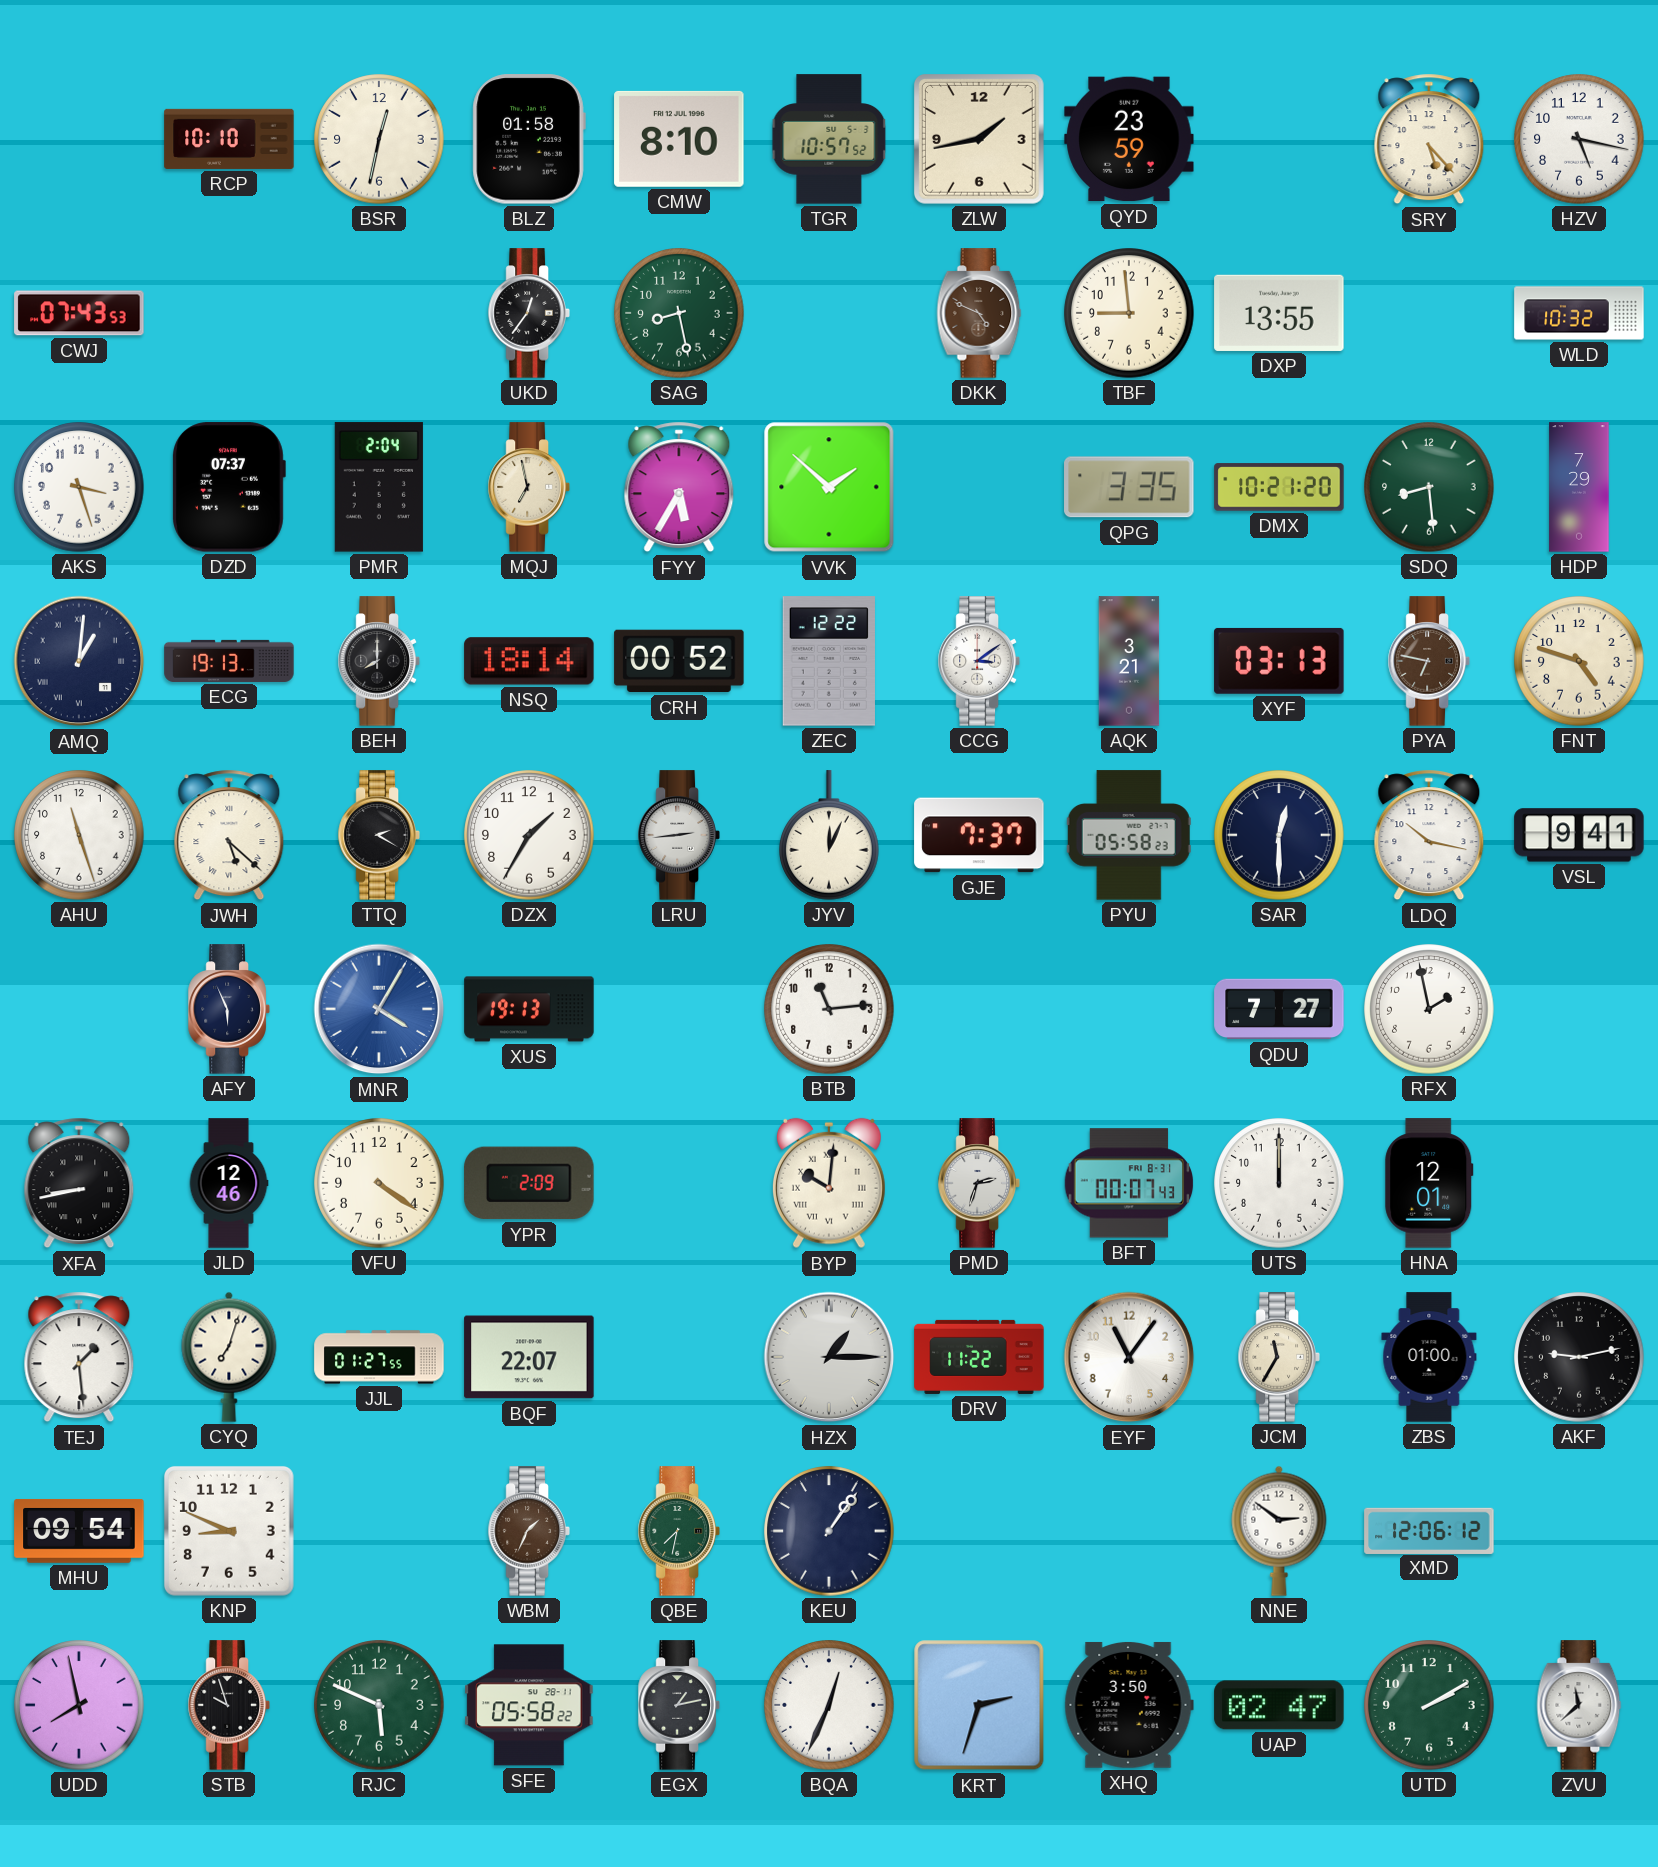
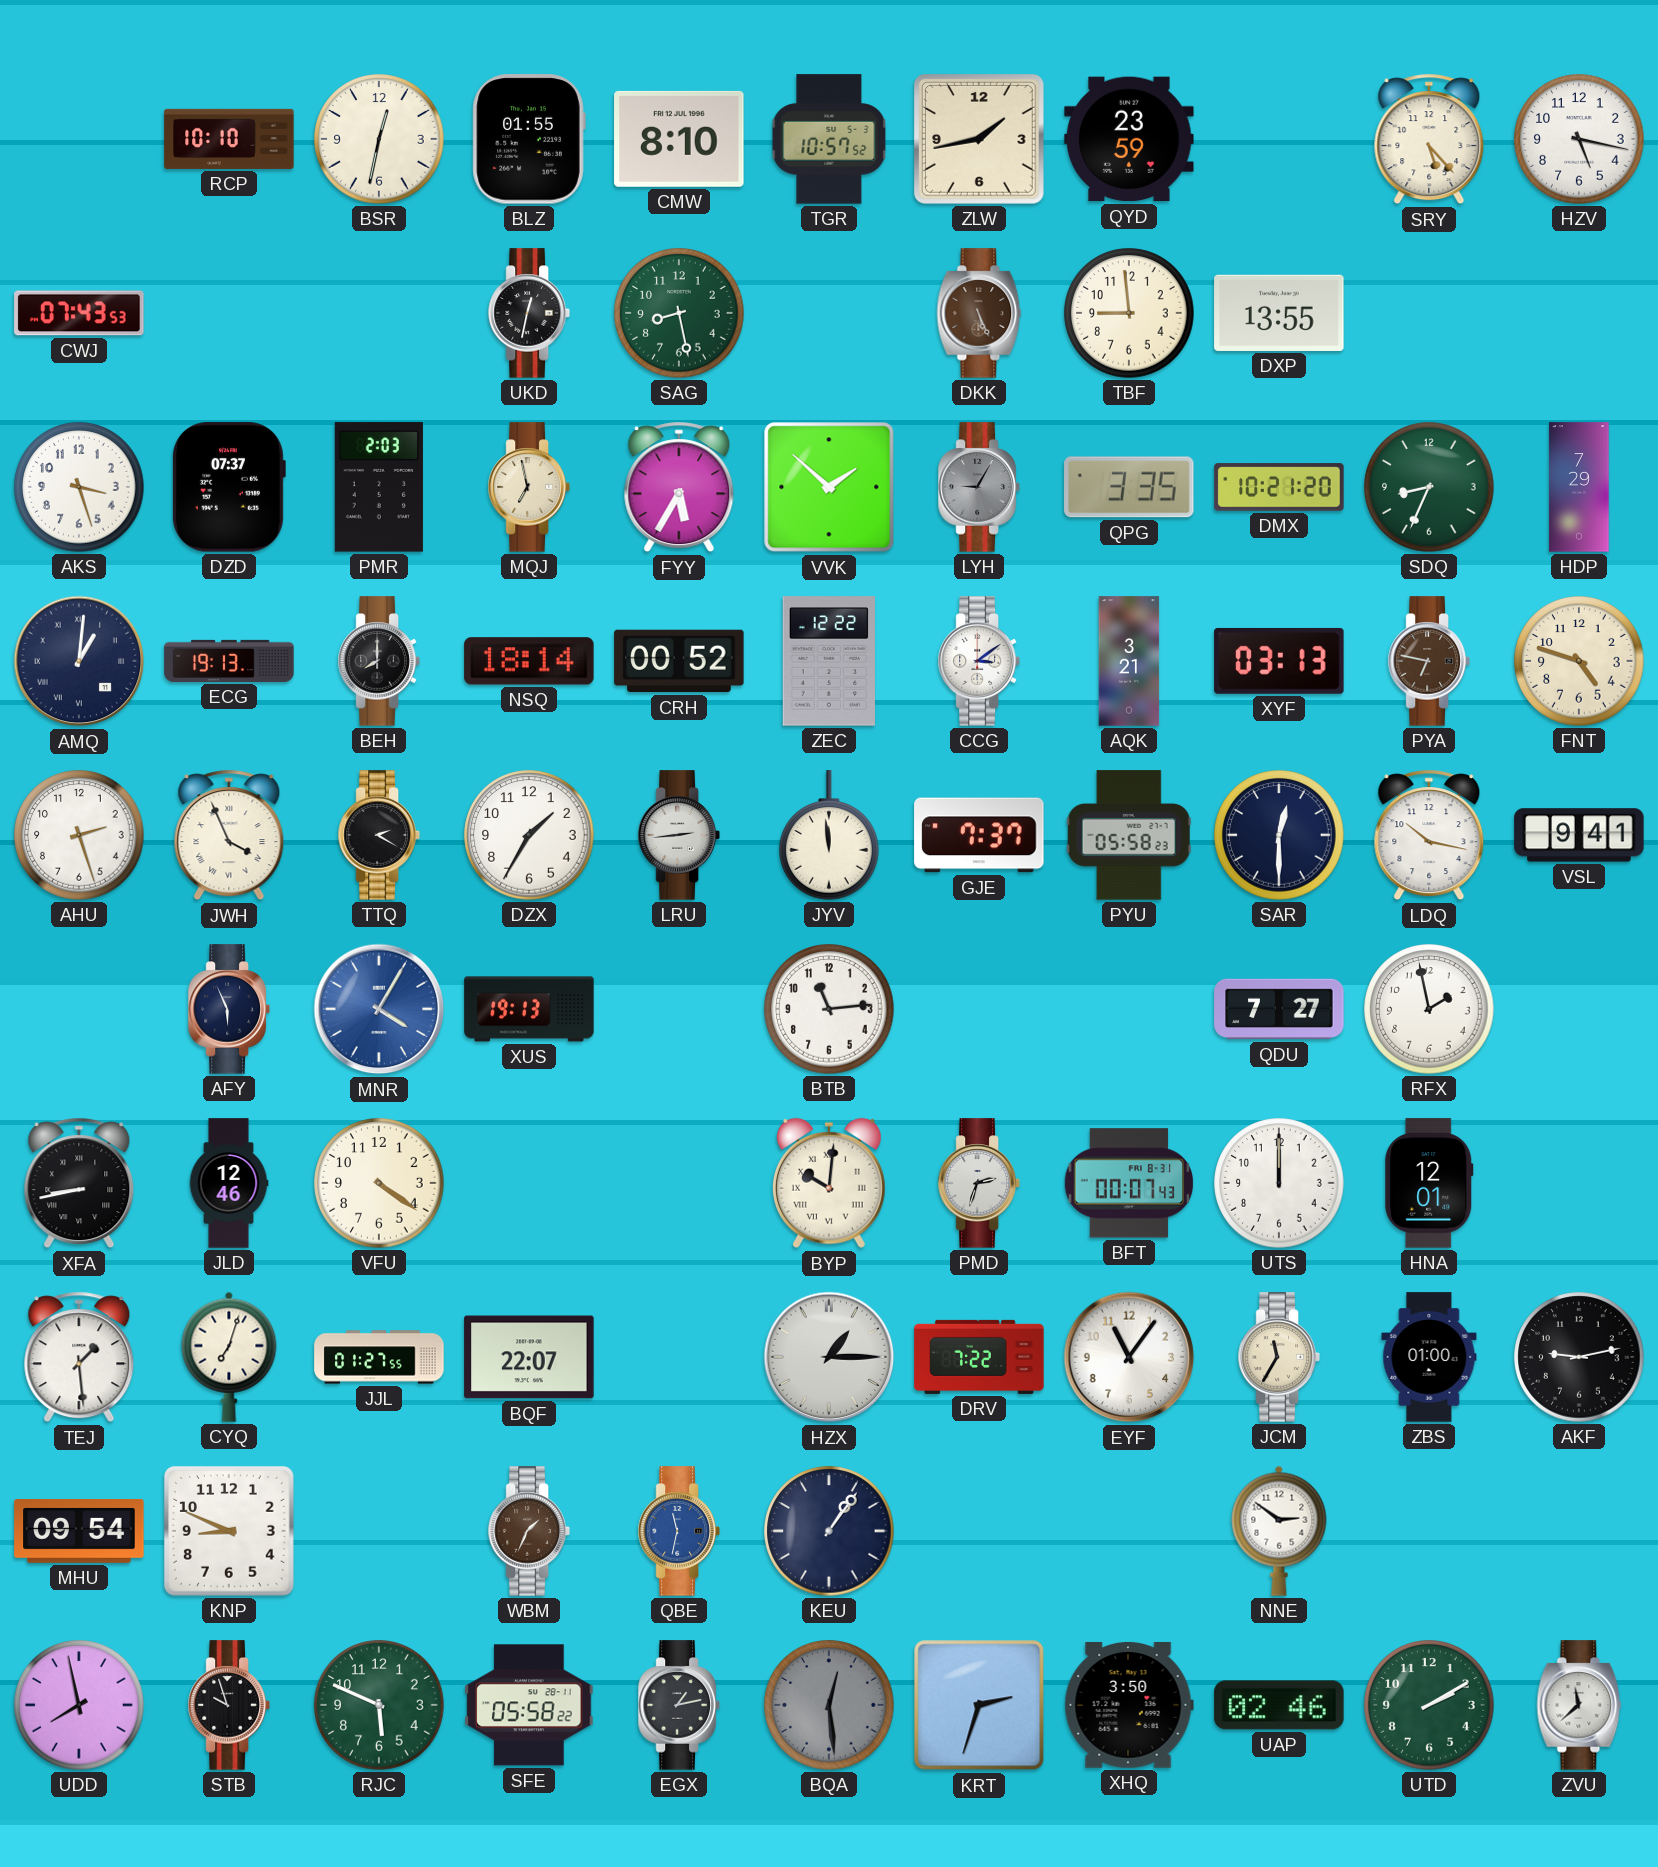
BLZ: 01:58 -> 01:55
UKD: 12:36 -> 12:32
DKK: 4:49 -> 5:26
WLD: 10:32 -> none
PMR: 2:04 -> 2:03
LYH: none -> 9:05
SDQ: 8:29 -> 8:34
AHU: 11:27 -> 2:27
JWH: 5:22 -> 3:56
JYV: 12:04 -> 11:59
YPR: 2:09 -> none
DRV: 11:22 -> 7:22
QBE: 7:32 -> 11:32
QBE dial: green -> blue
XMD: 12:06 -> none
BQA: 12:34 -> 12:29
BQA dial: white -> grey
UAP: 02:47 -> 02:46
